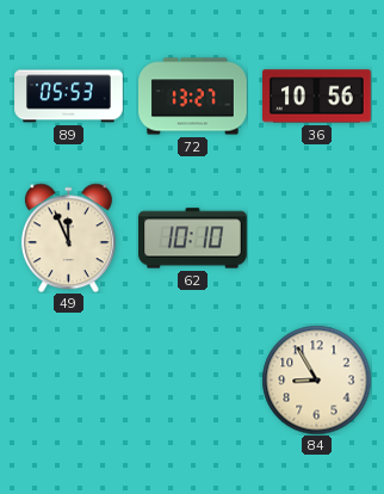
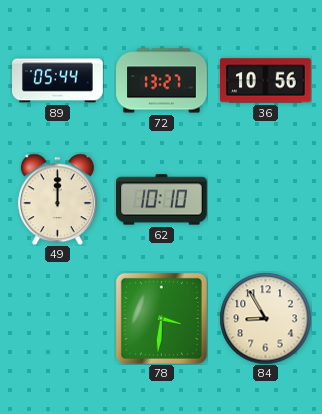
89: 05:53 -> 05:44
49: 11:56 -> 12:00
78: none -> 3:31
